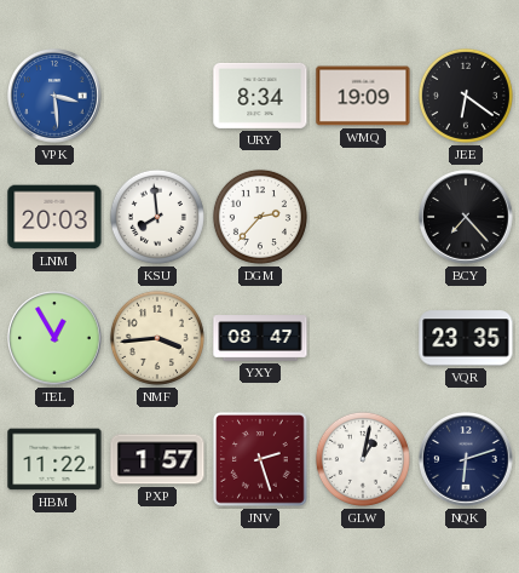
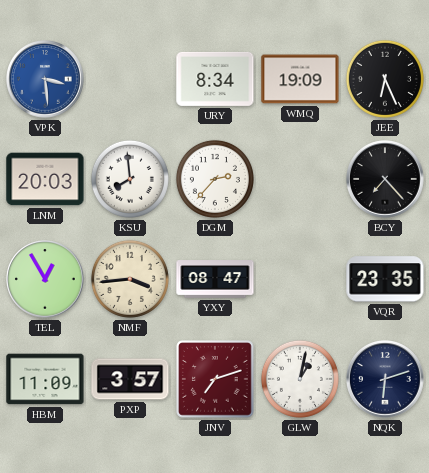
JEE: 6:21 -> 6:26
HBM: 11:22 -> 11:09
PXP: 1:57 -> 3:57
JNV: 2:27 -> 7:12
